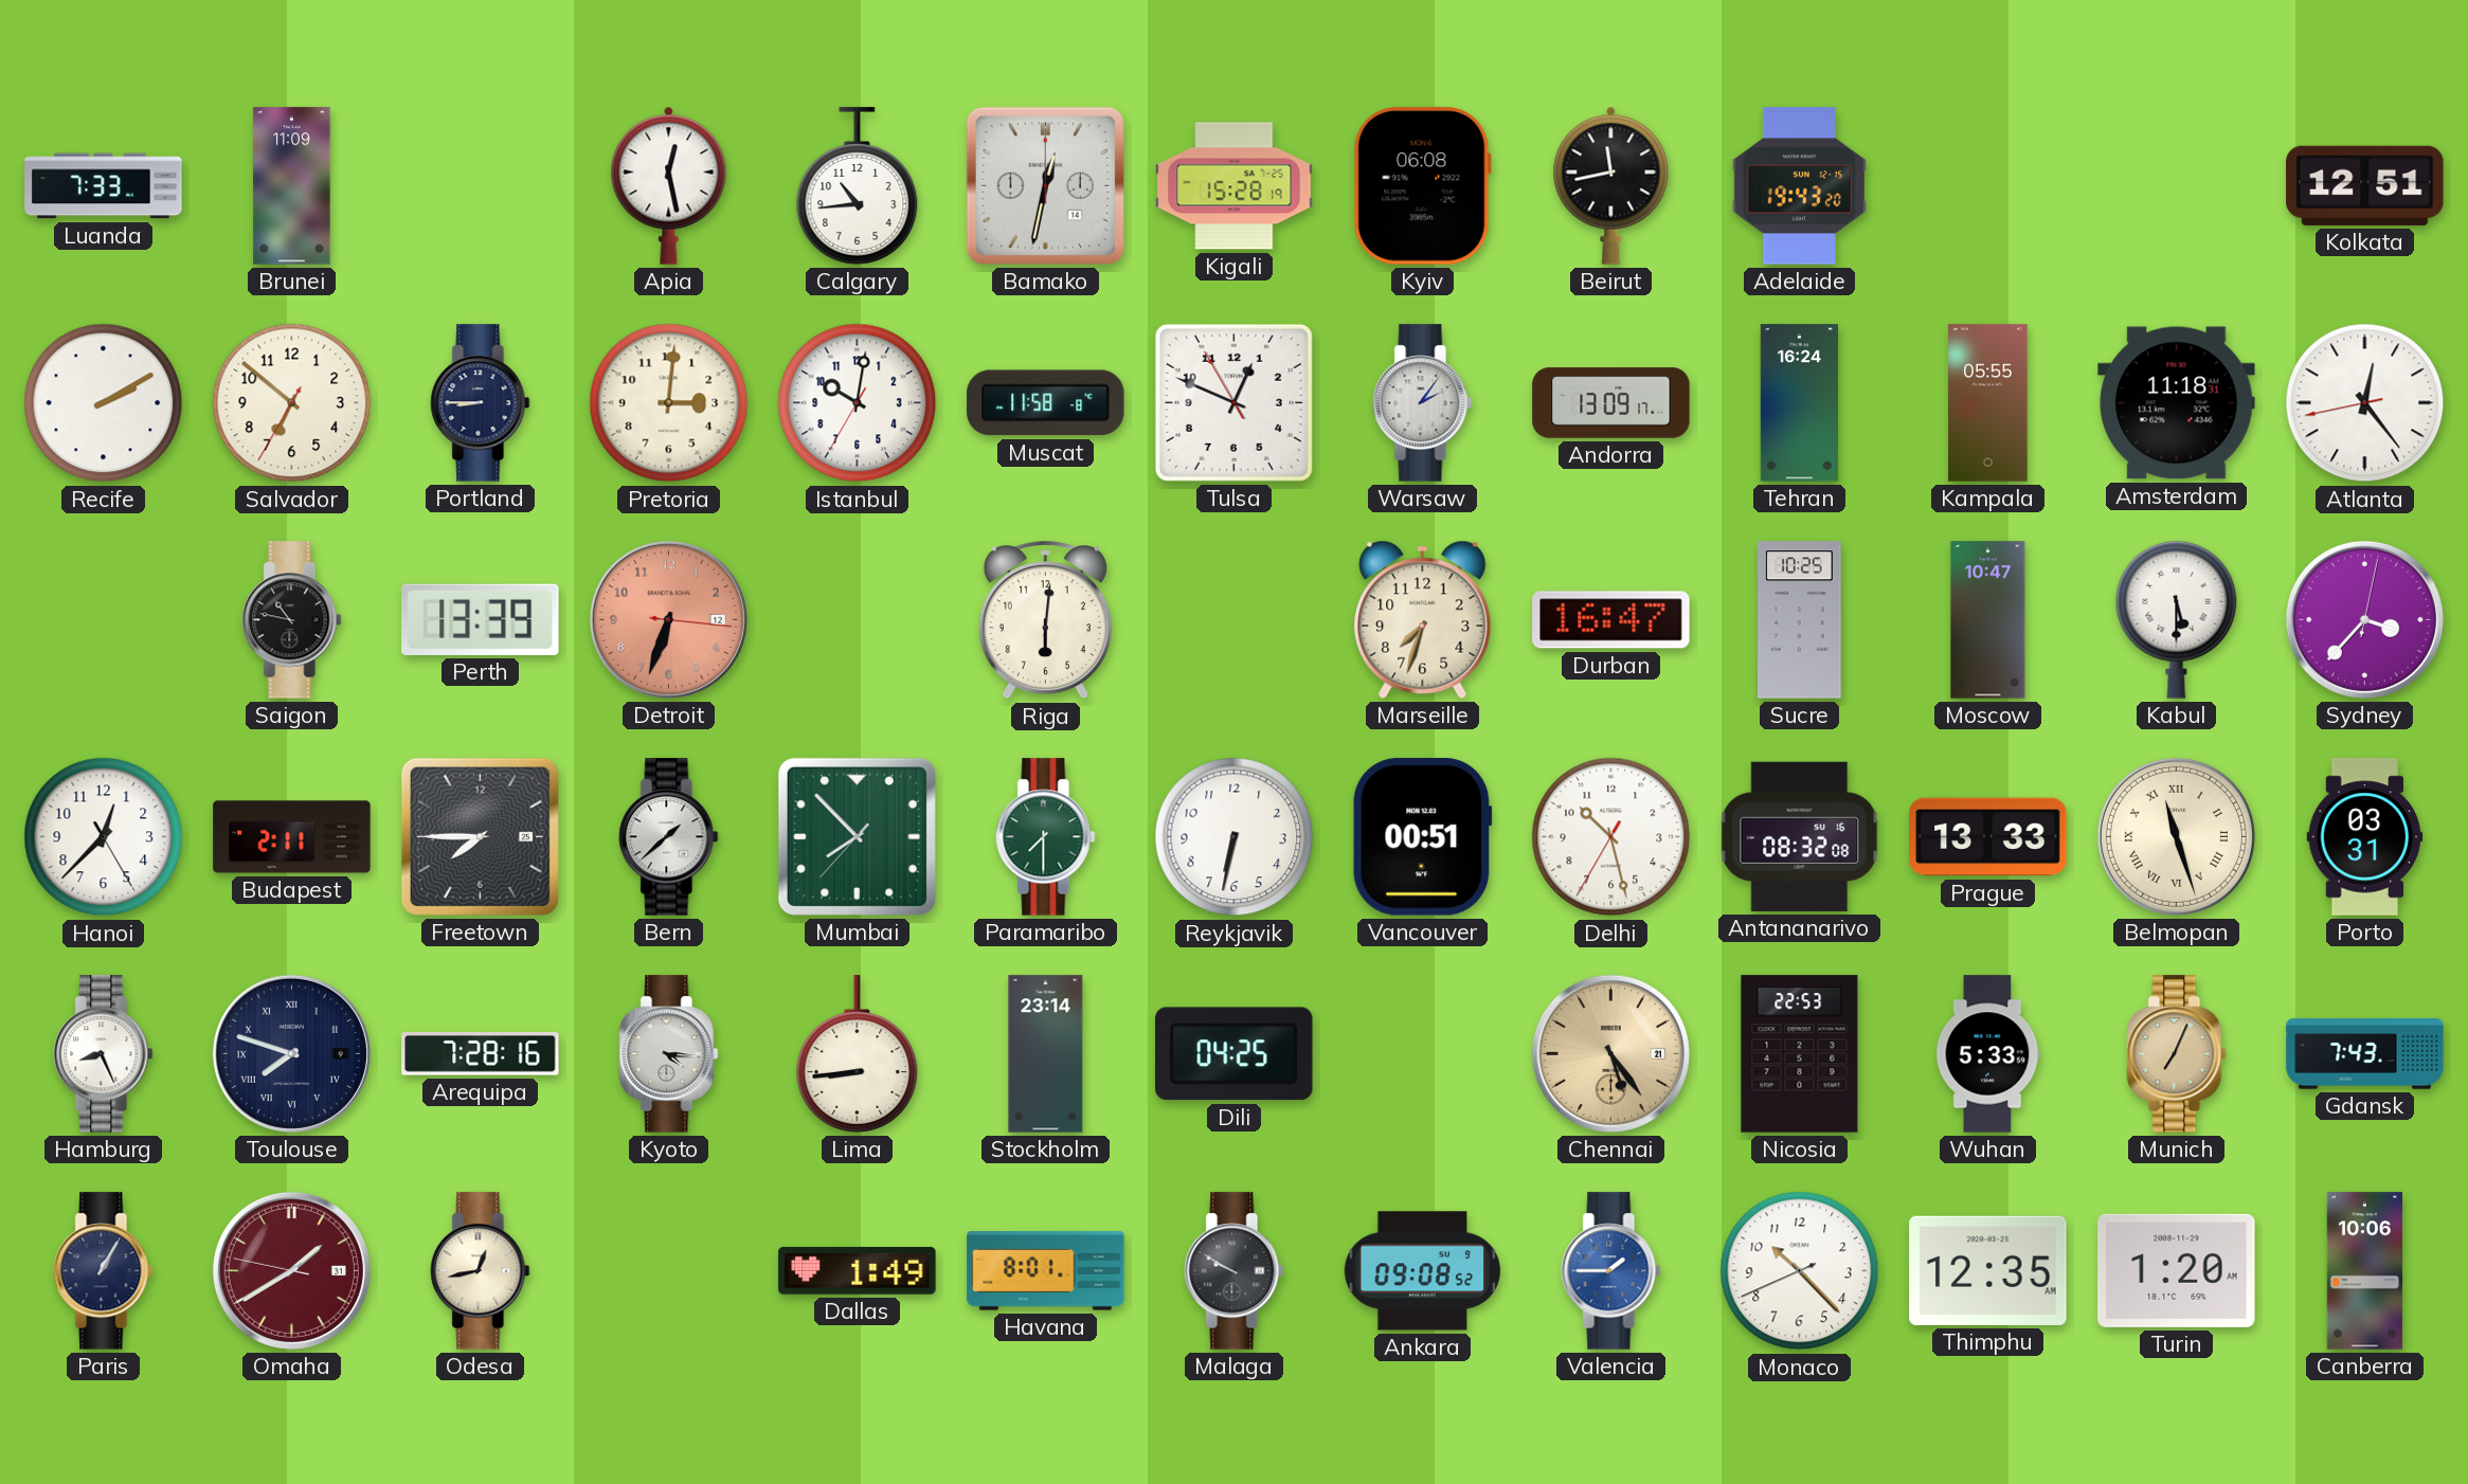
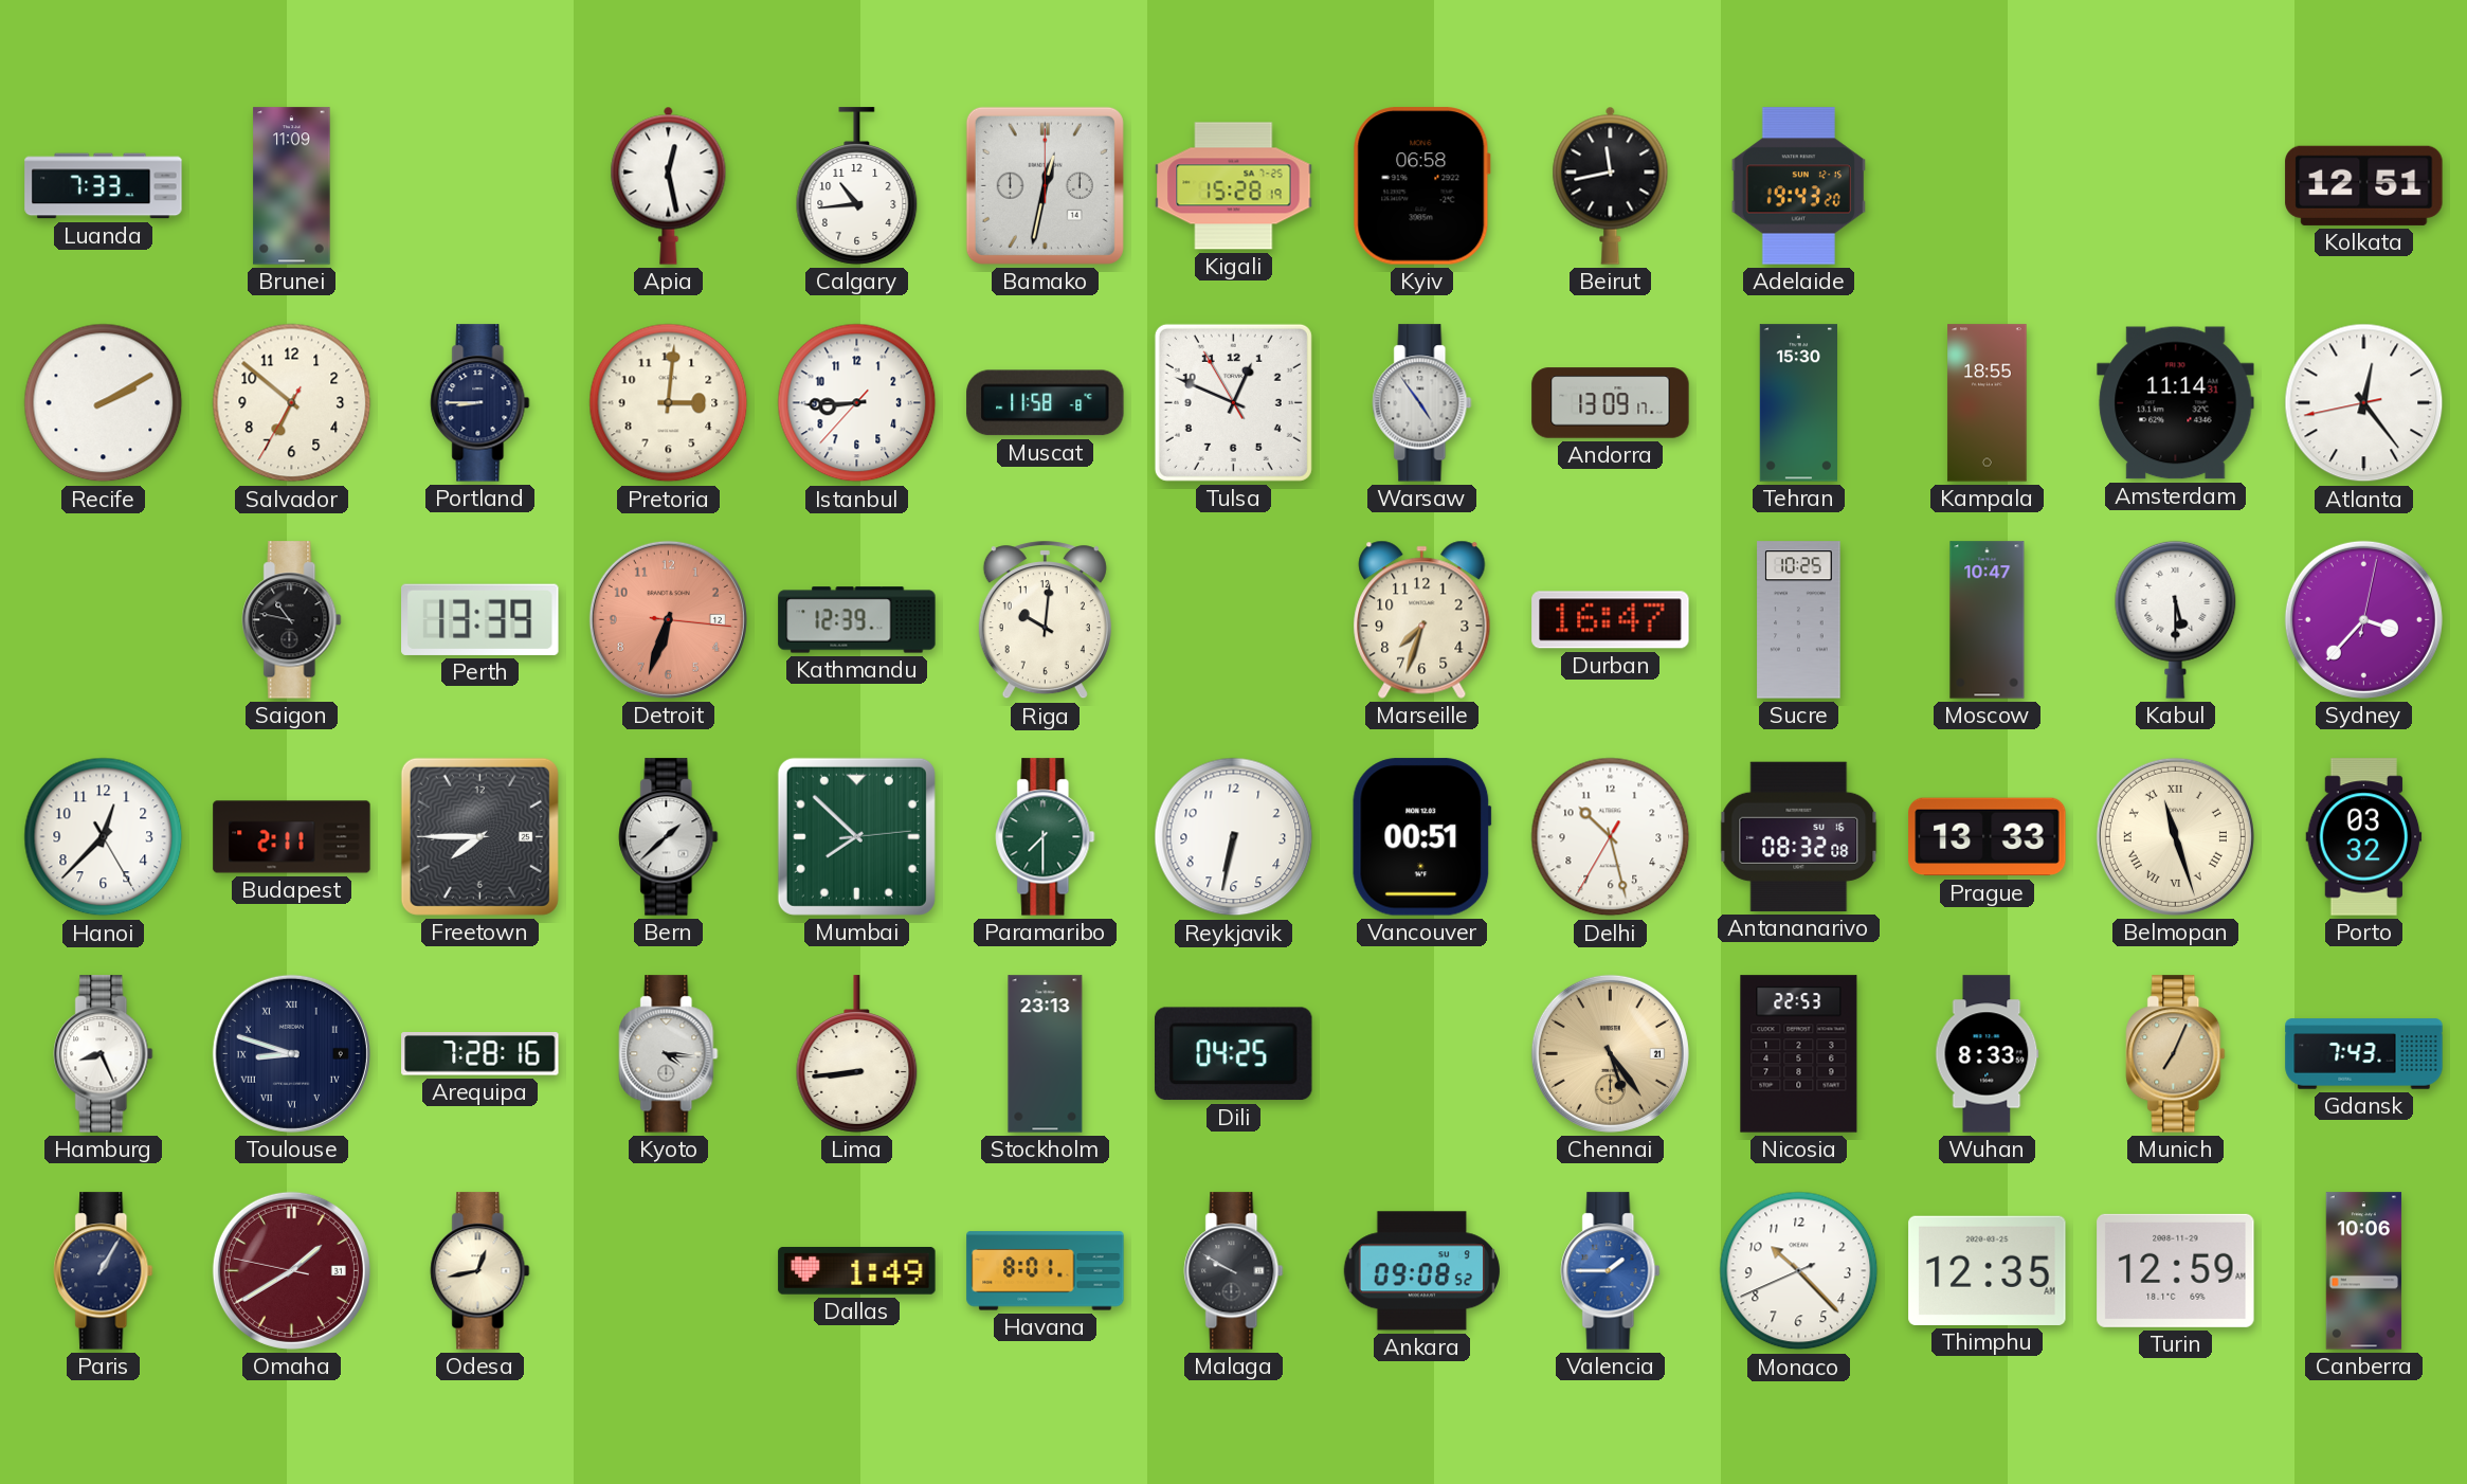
Kyiv: 06:08 -> 06:58
Istanbul: 10:01 -> 8:44
Warsaw: 2:06 -> 4:54
Tehran: 16:24 -> 15:30
Kampala: 05:55 -> 18:55
Amsterdam: 11:18 -> 11:14
Kathmandu: none -> 12:39
Riga: 6:01 -> 10:01
Mumbai: 7:52:37 -> 7:52:14
Porto: 03:31 -> 03:32
Toulouse: 7:48 -> 8:48
Stockholm: 23:14 -> 23:13
Wuhan: 5:33 -> 8:33
Turin: 1:20 -> 12:59
